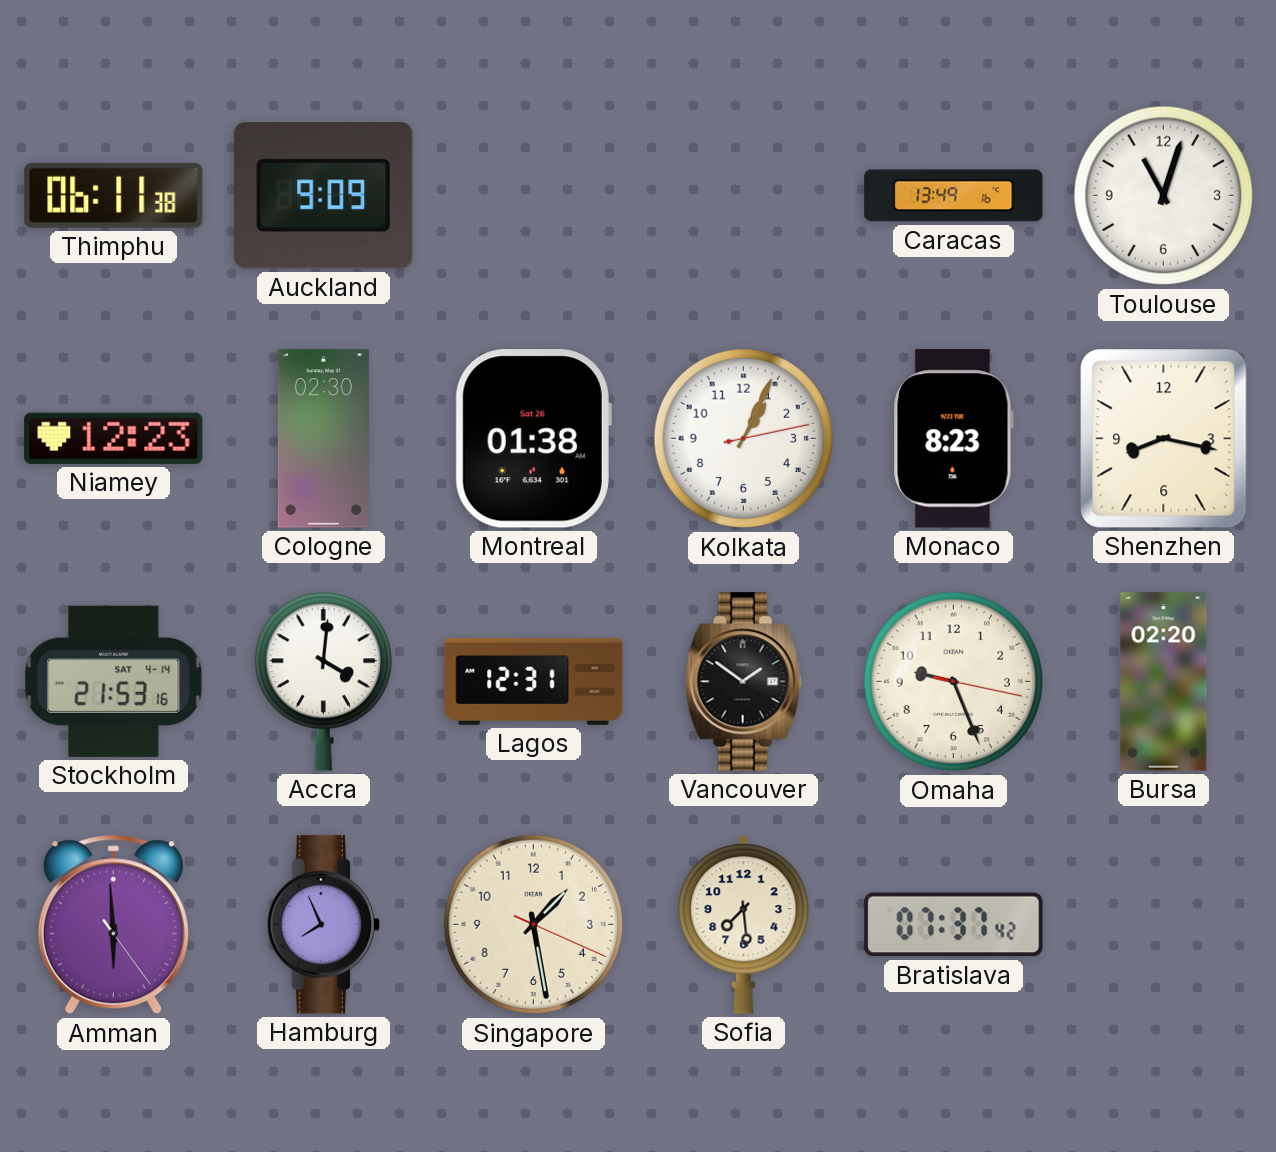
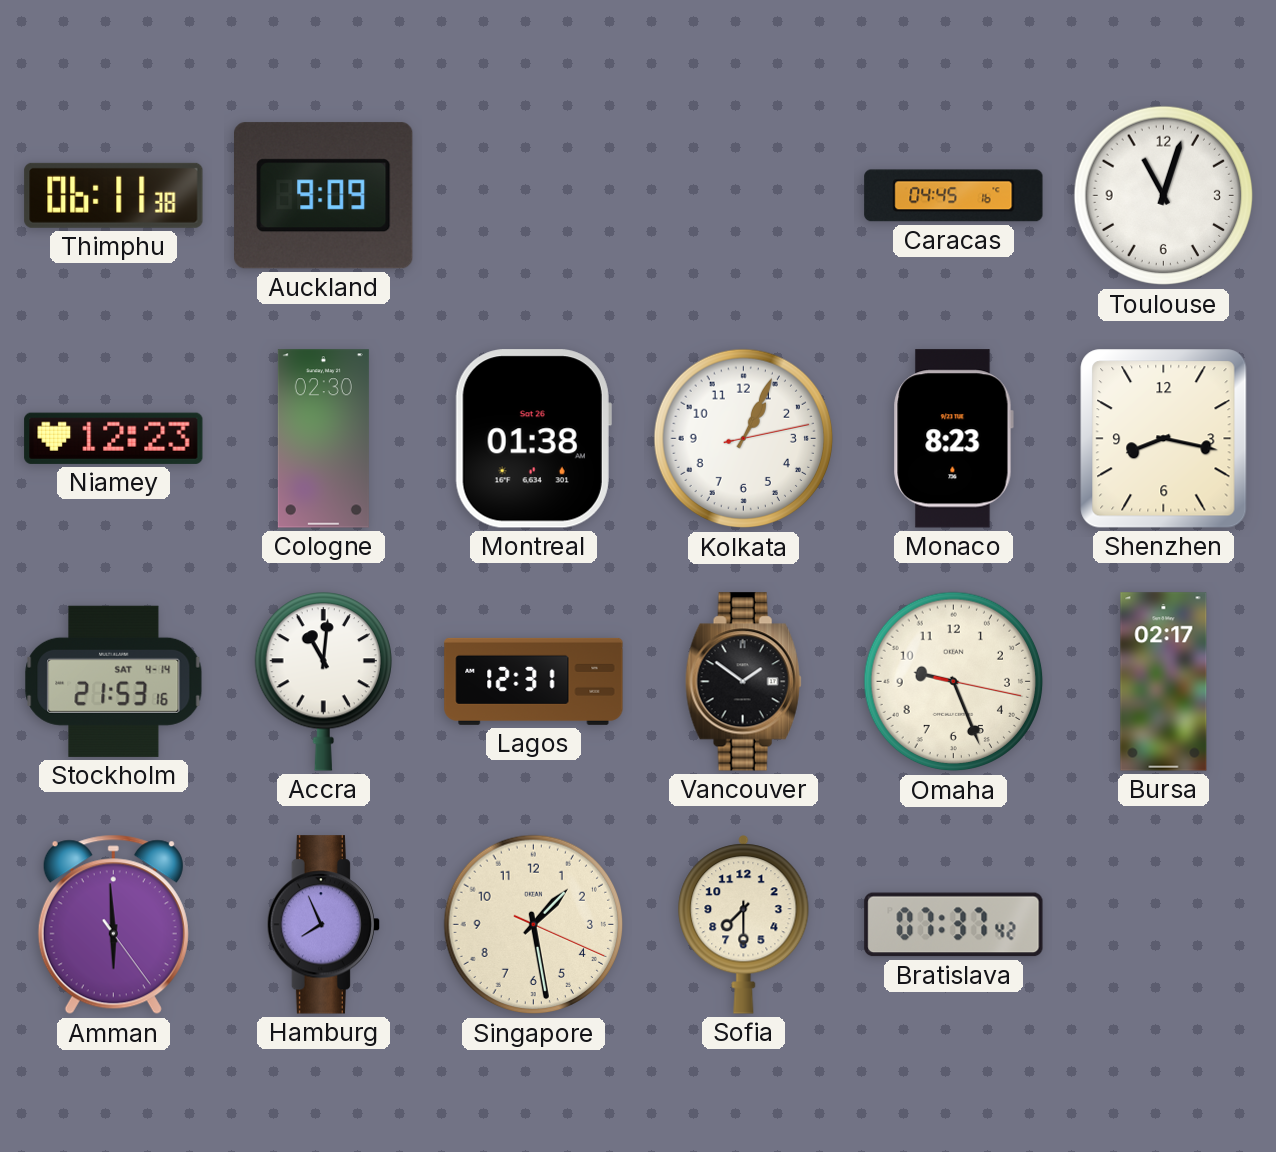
Caracas: 13:49 -> 04:45
Accra: 4:01 -> 11:01
Bursa: 02:20 -> 02:17
Sofia: 7:29 -> 7:30
